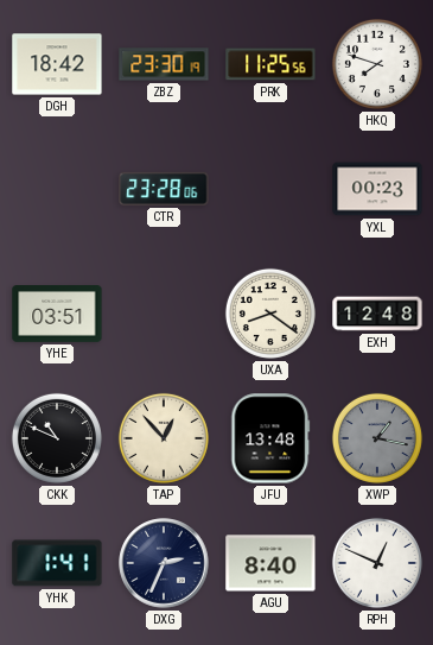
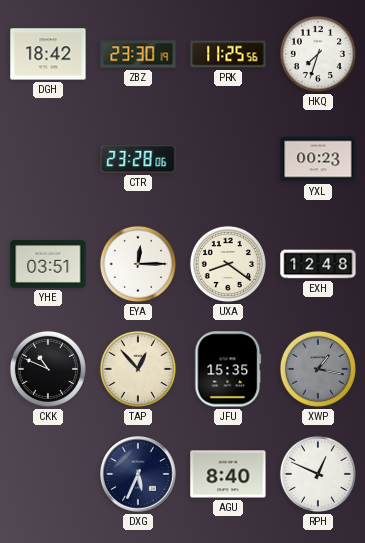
HKQ: 7:48 -> 7:33
EYA: none -> 12:15
JFU: 13:48 -> 15:35
YHK: 1:41 -> none
DXG: 2:34 -> 5:34
